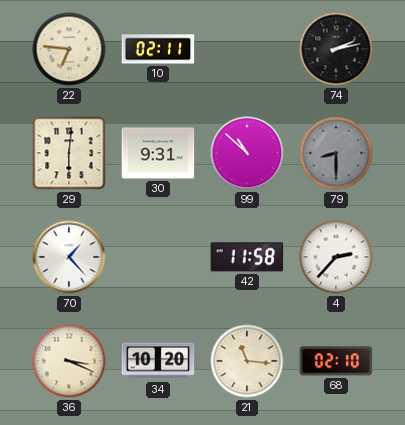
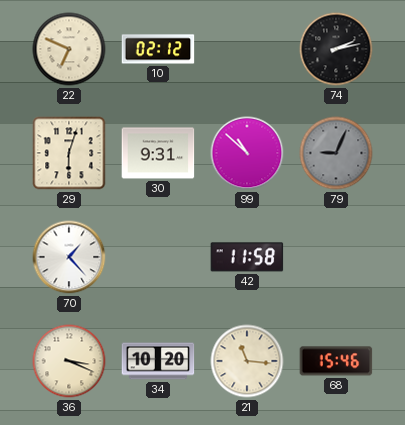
22: 6:46 -> 6:49
10: 02:11 -> 02:12
29: 6:01 -> 6:03
79: 8:30 -> 9:04
4: 2:37 -> none
68: 02:10 -> 15:46
